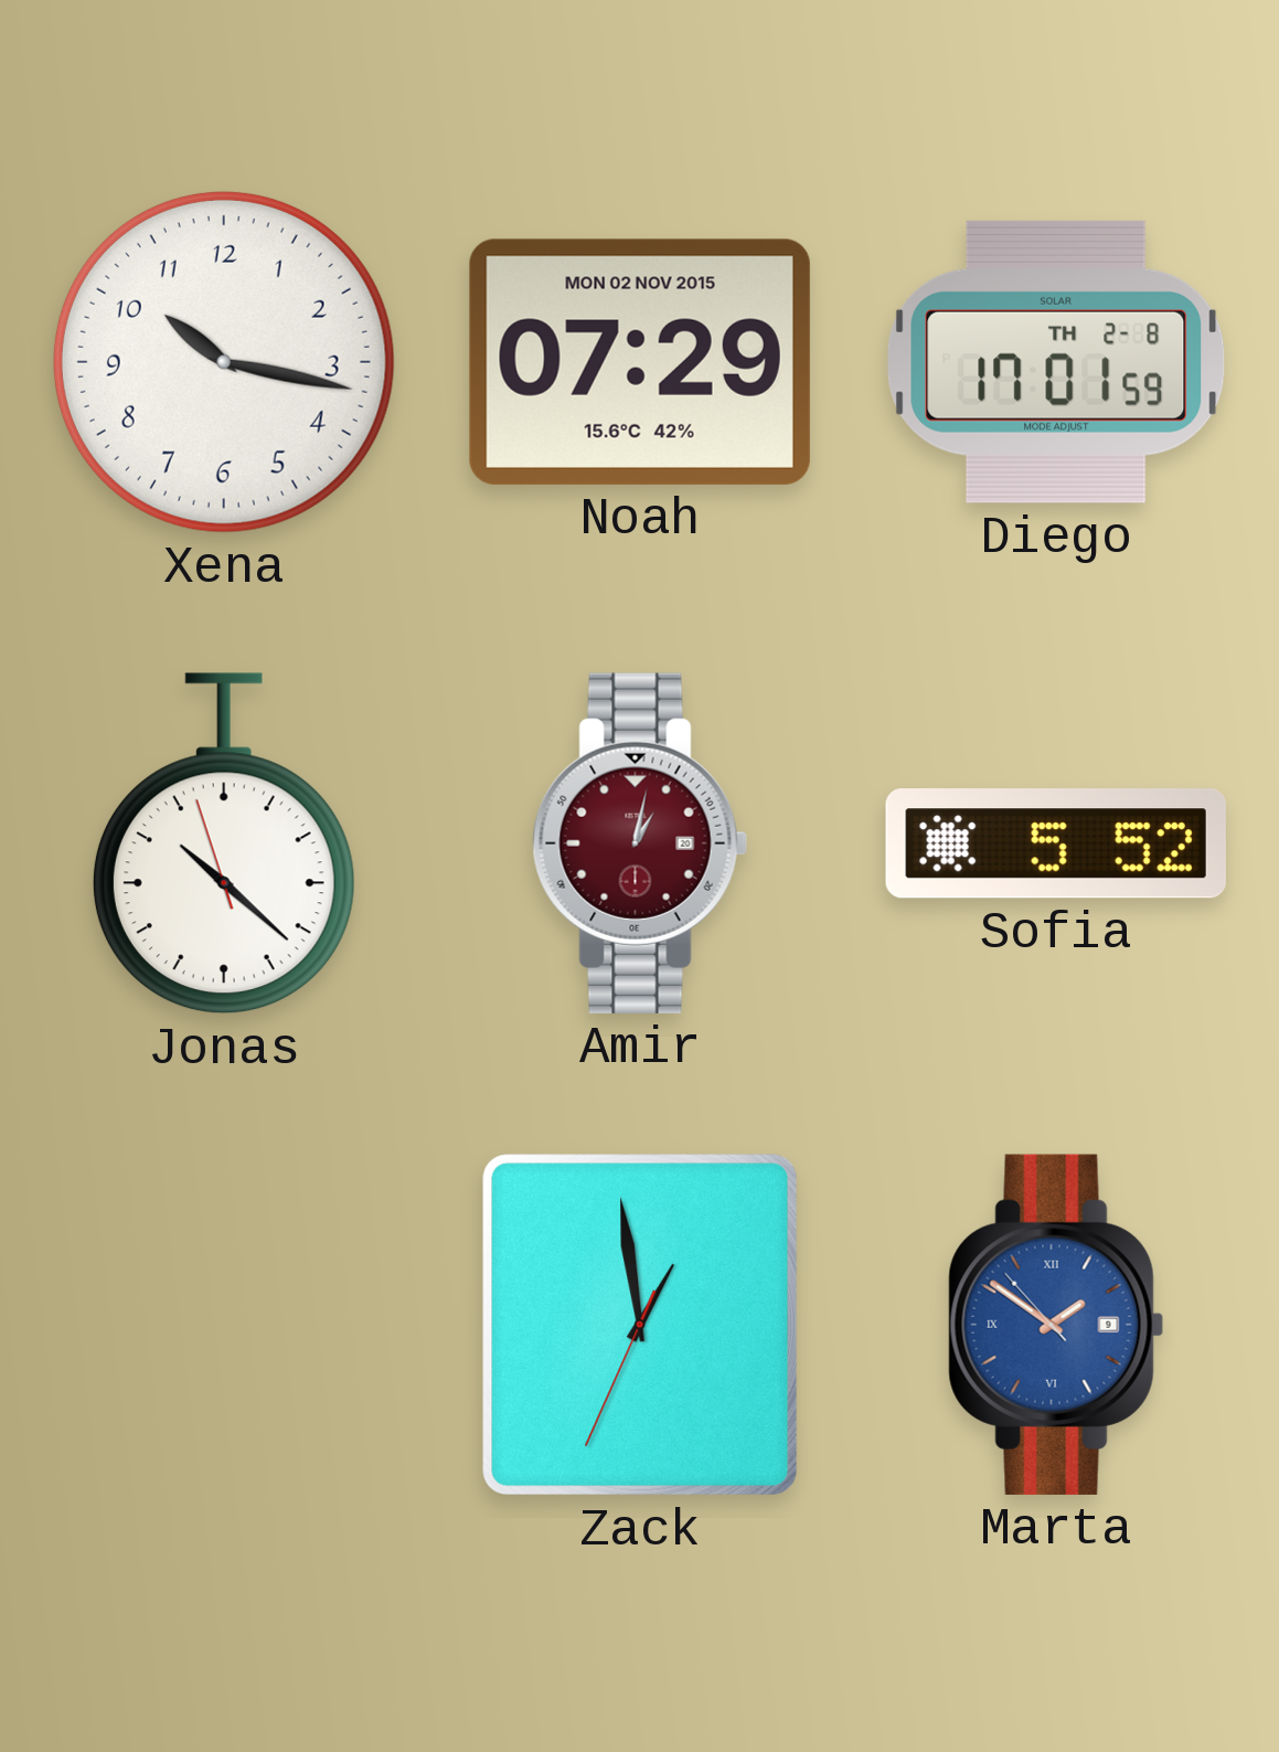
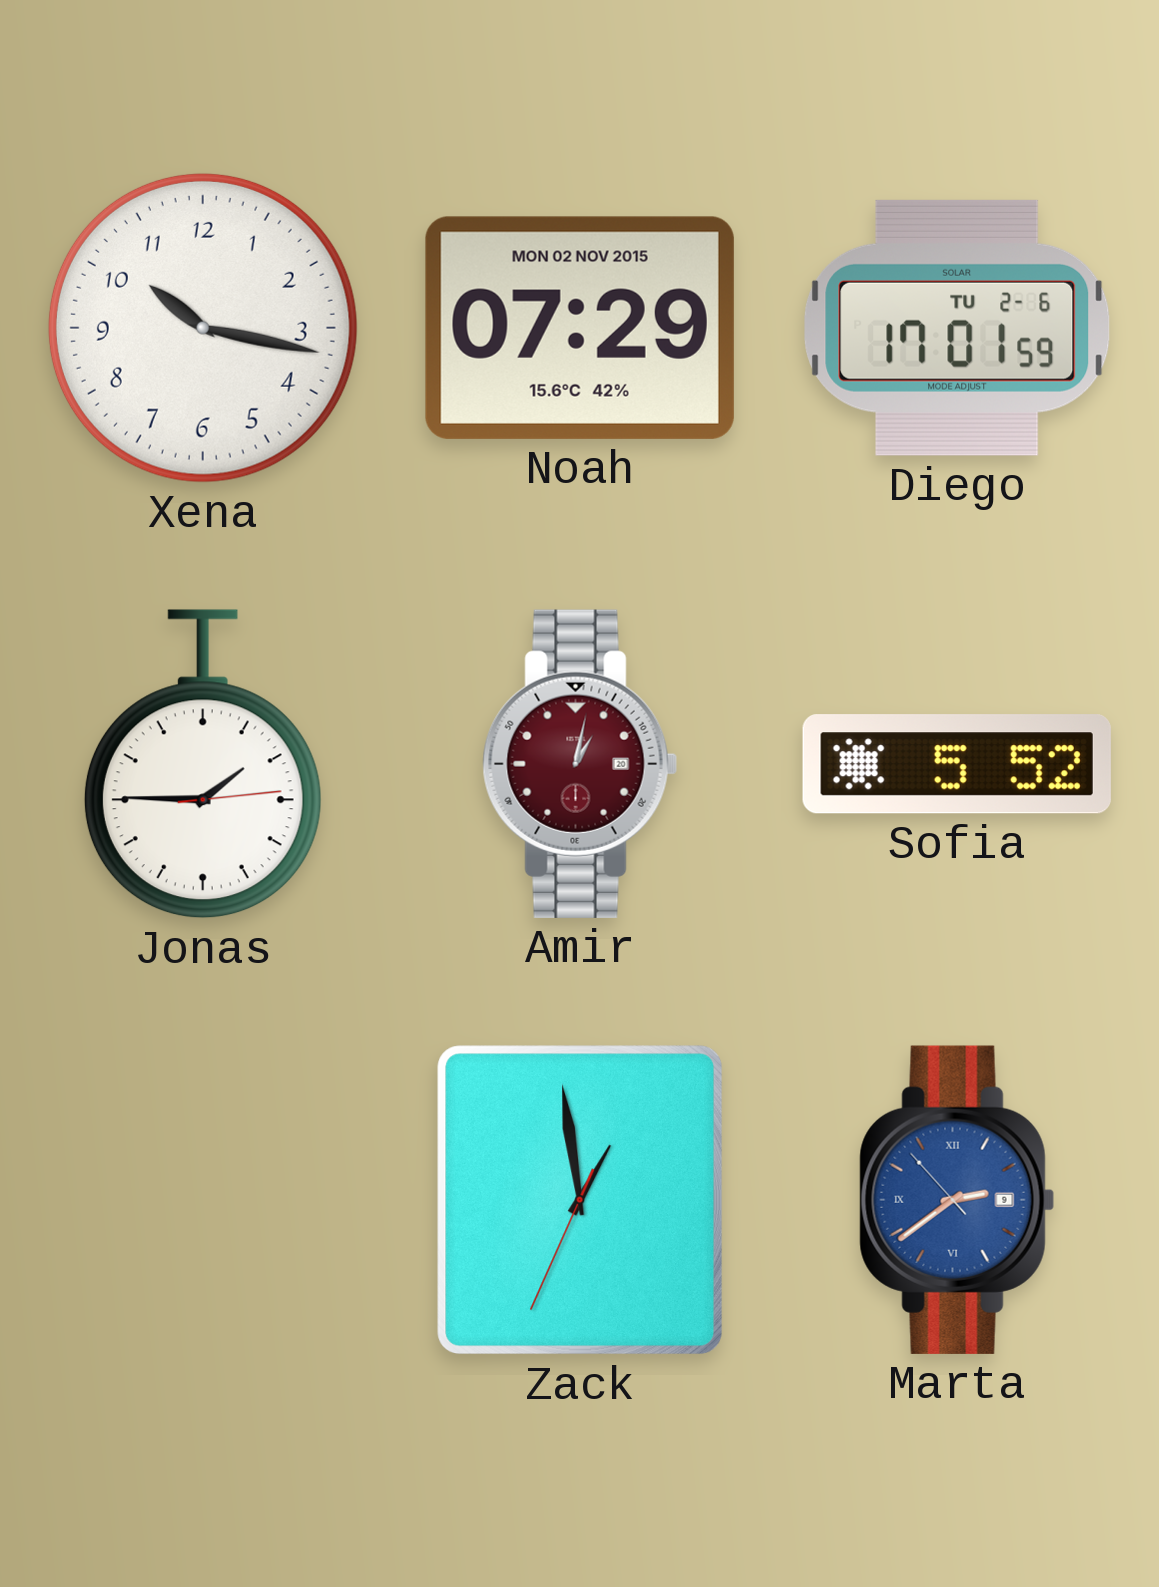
Diego date: TH 2-8 -> TU 2-6
Jonas: 10:21 -> 1:45
Marta: 1:50 -> 2:38
